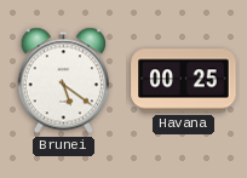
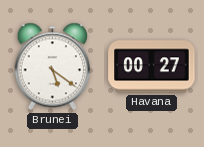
Havana: 00:25 -> 00:27
